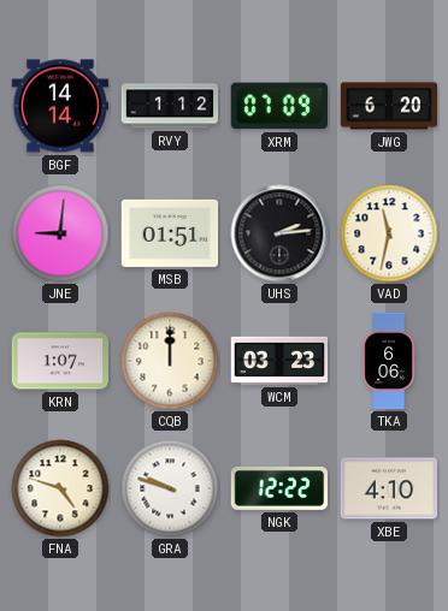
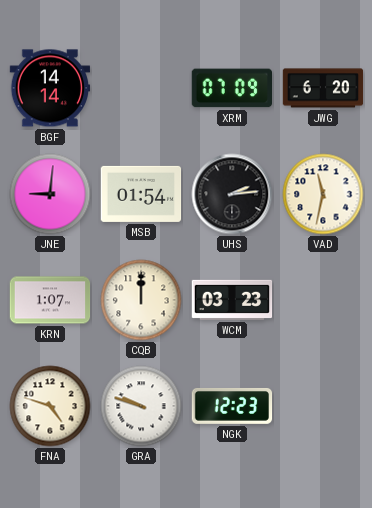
RVY: 1:12 -> none
MSB: 01:51 -> 01:54
TKA: 6:06 -> none
NGK: 12:22 -> 12:23
XBE: 4:10 -> none
